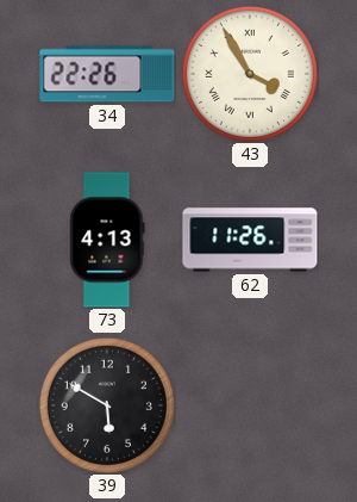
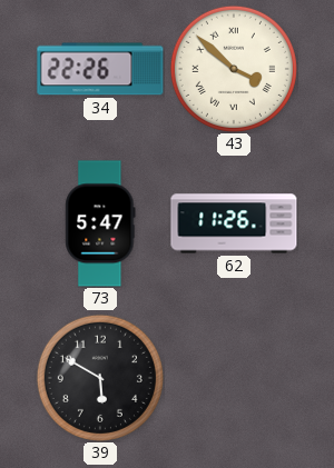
43: 3:55 -> 3:52
73: 4:13 -> 5:47
